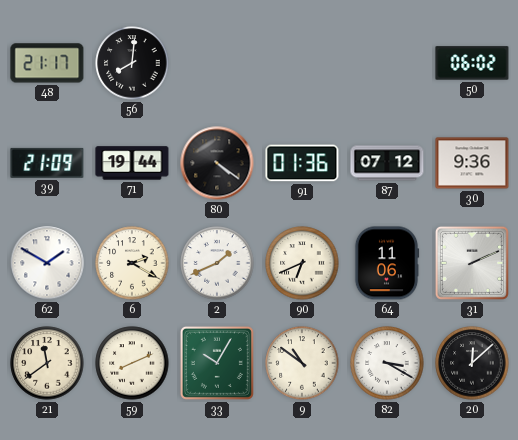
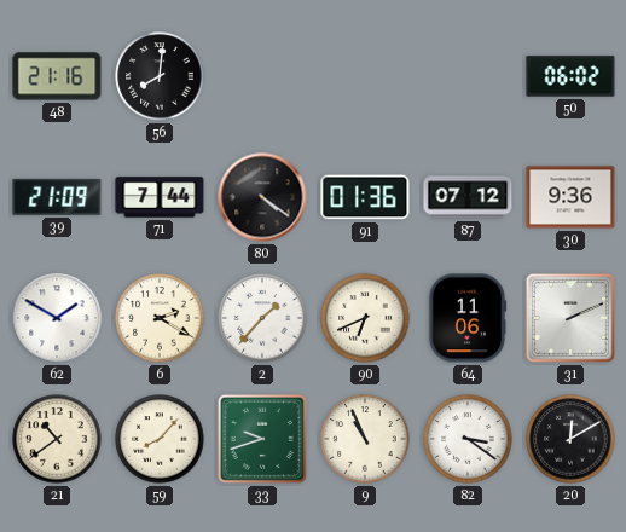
48: 21:17 -> 21:16
71: 19:44 -> 7:44
2: 1:41 -> 1:37
21: 11:39 -> 10:39
59: 8:11 -> 8:07
33: 10:05 -> 9:42
9: 10:51 -> 10:56
82: 3:20 -> 3:21
20: 12:08 -> 12:10
